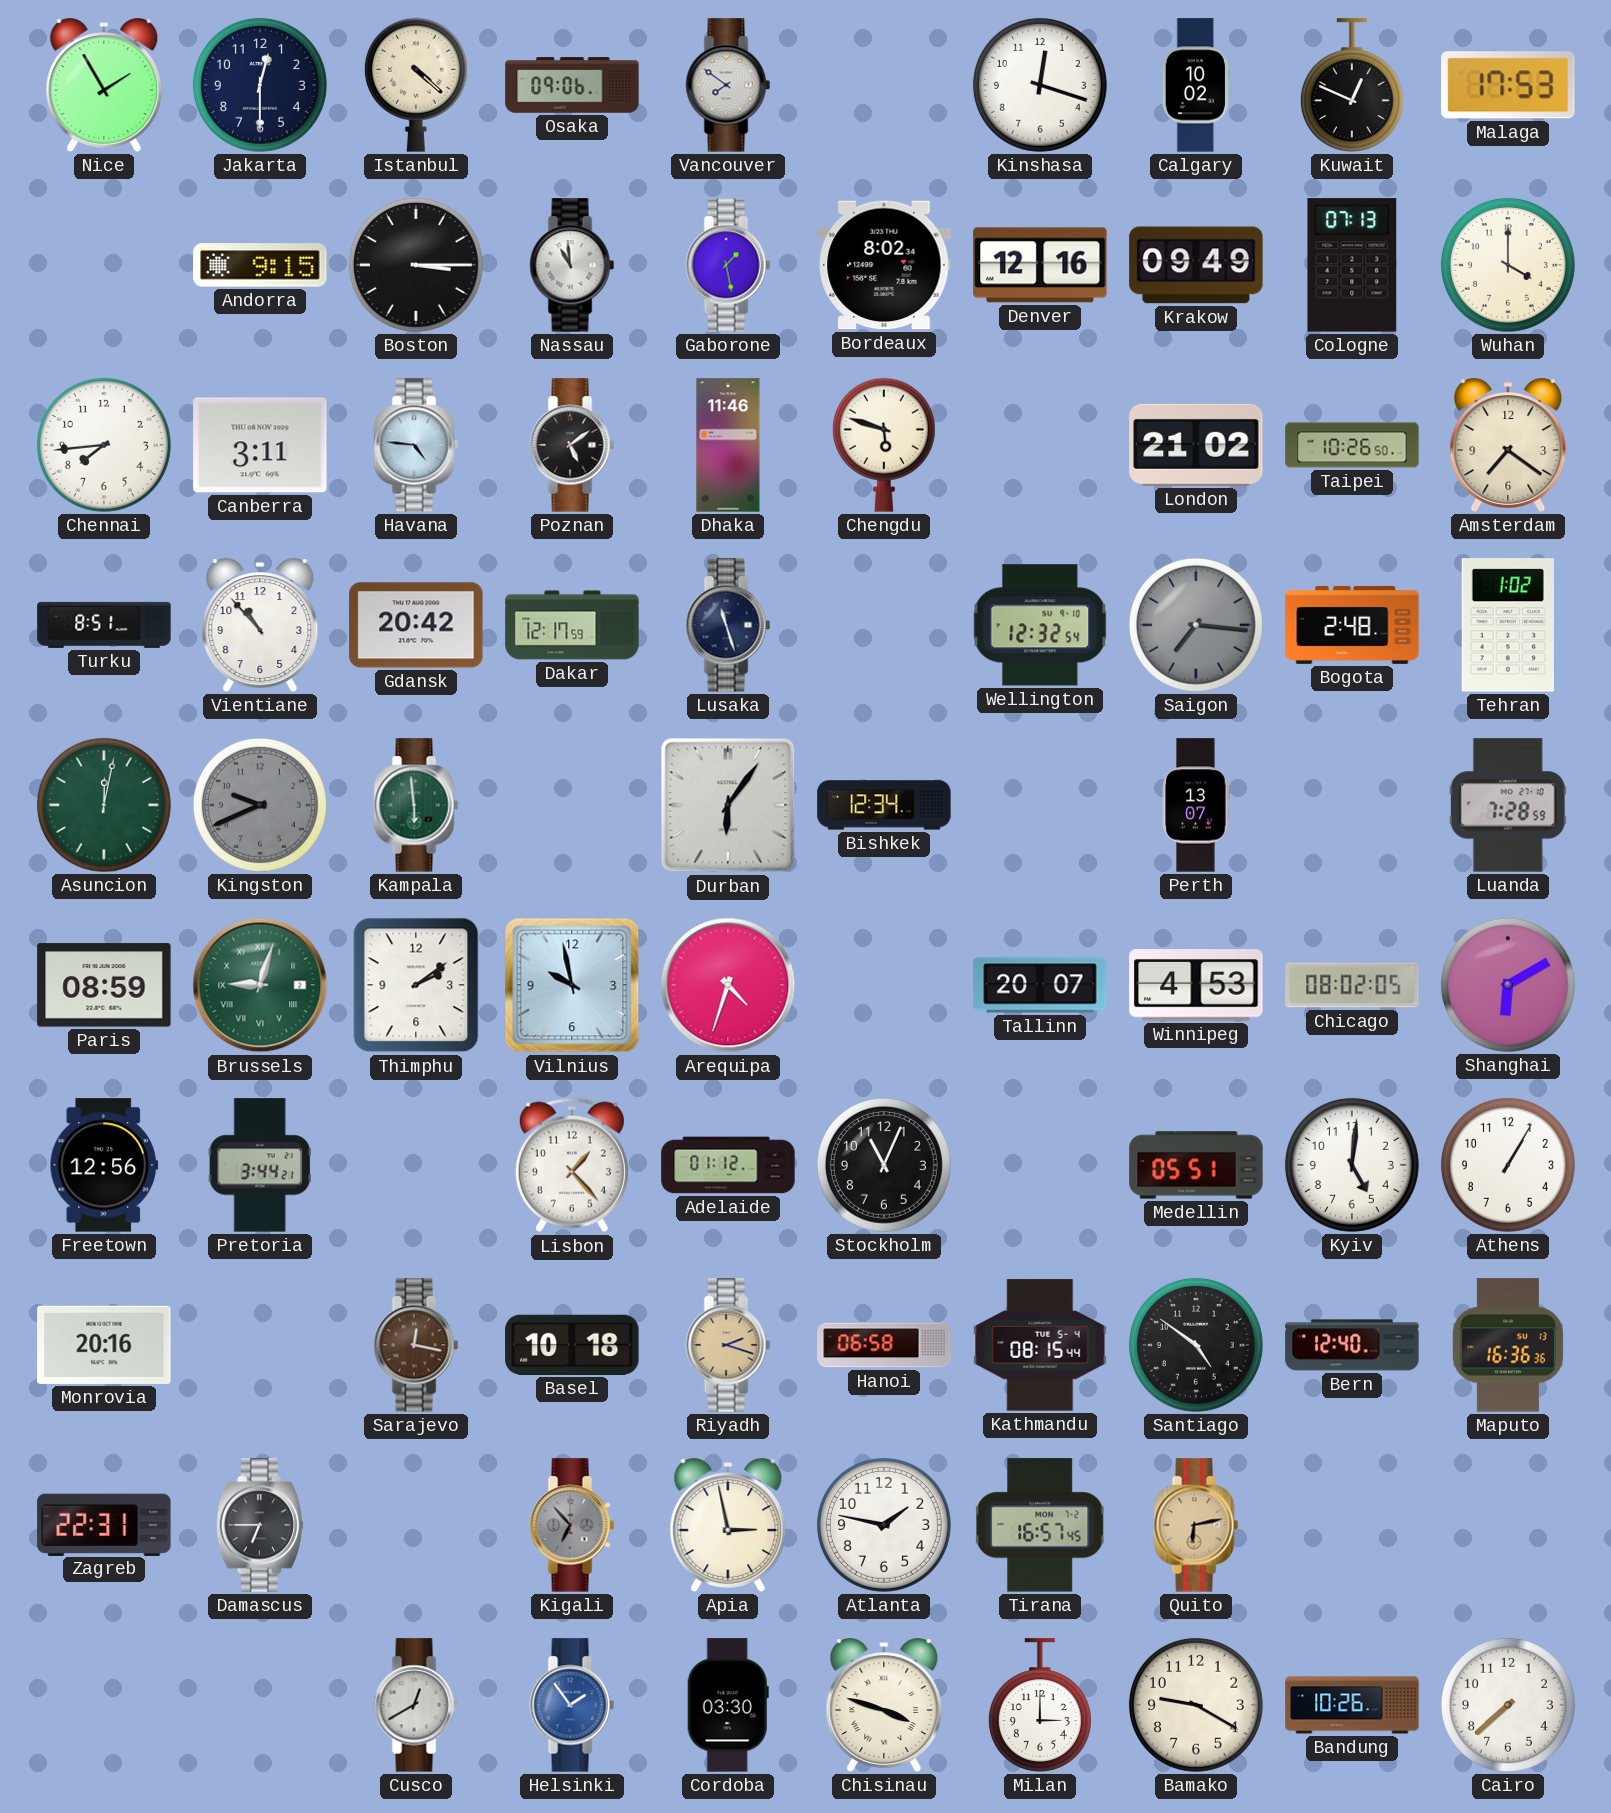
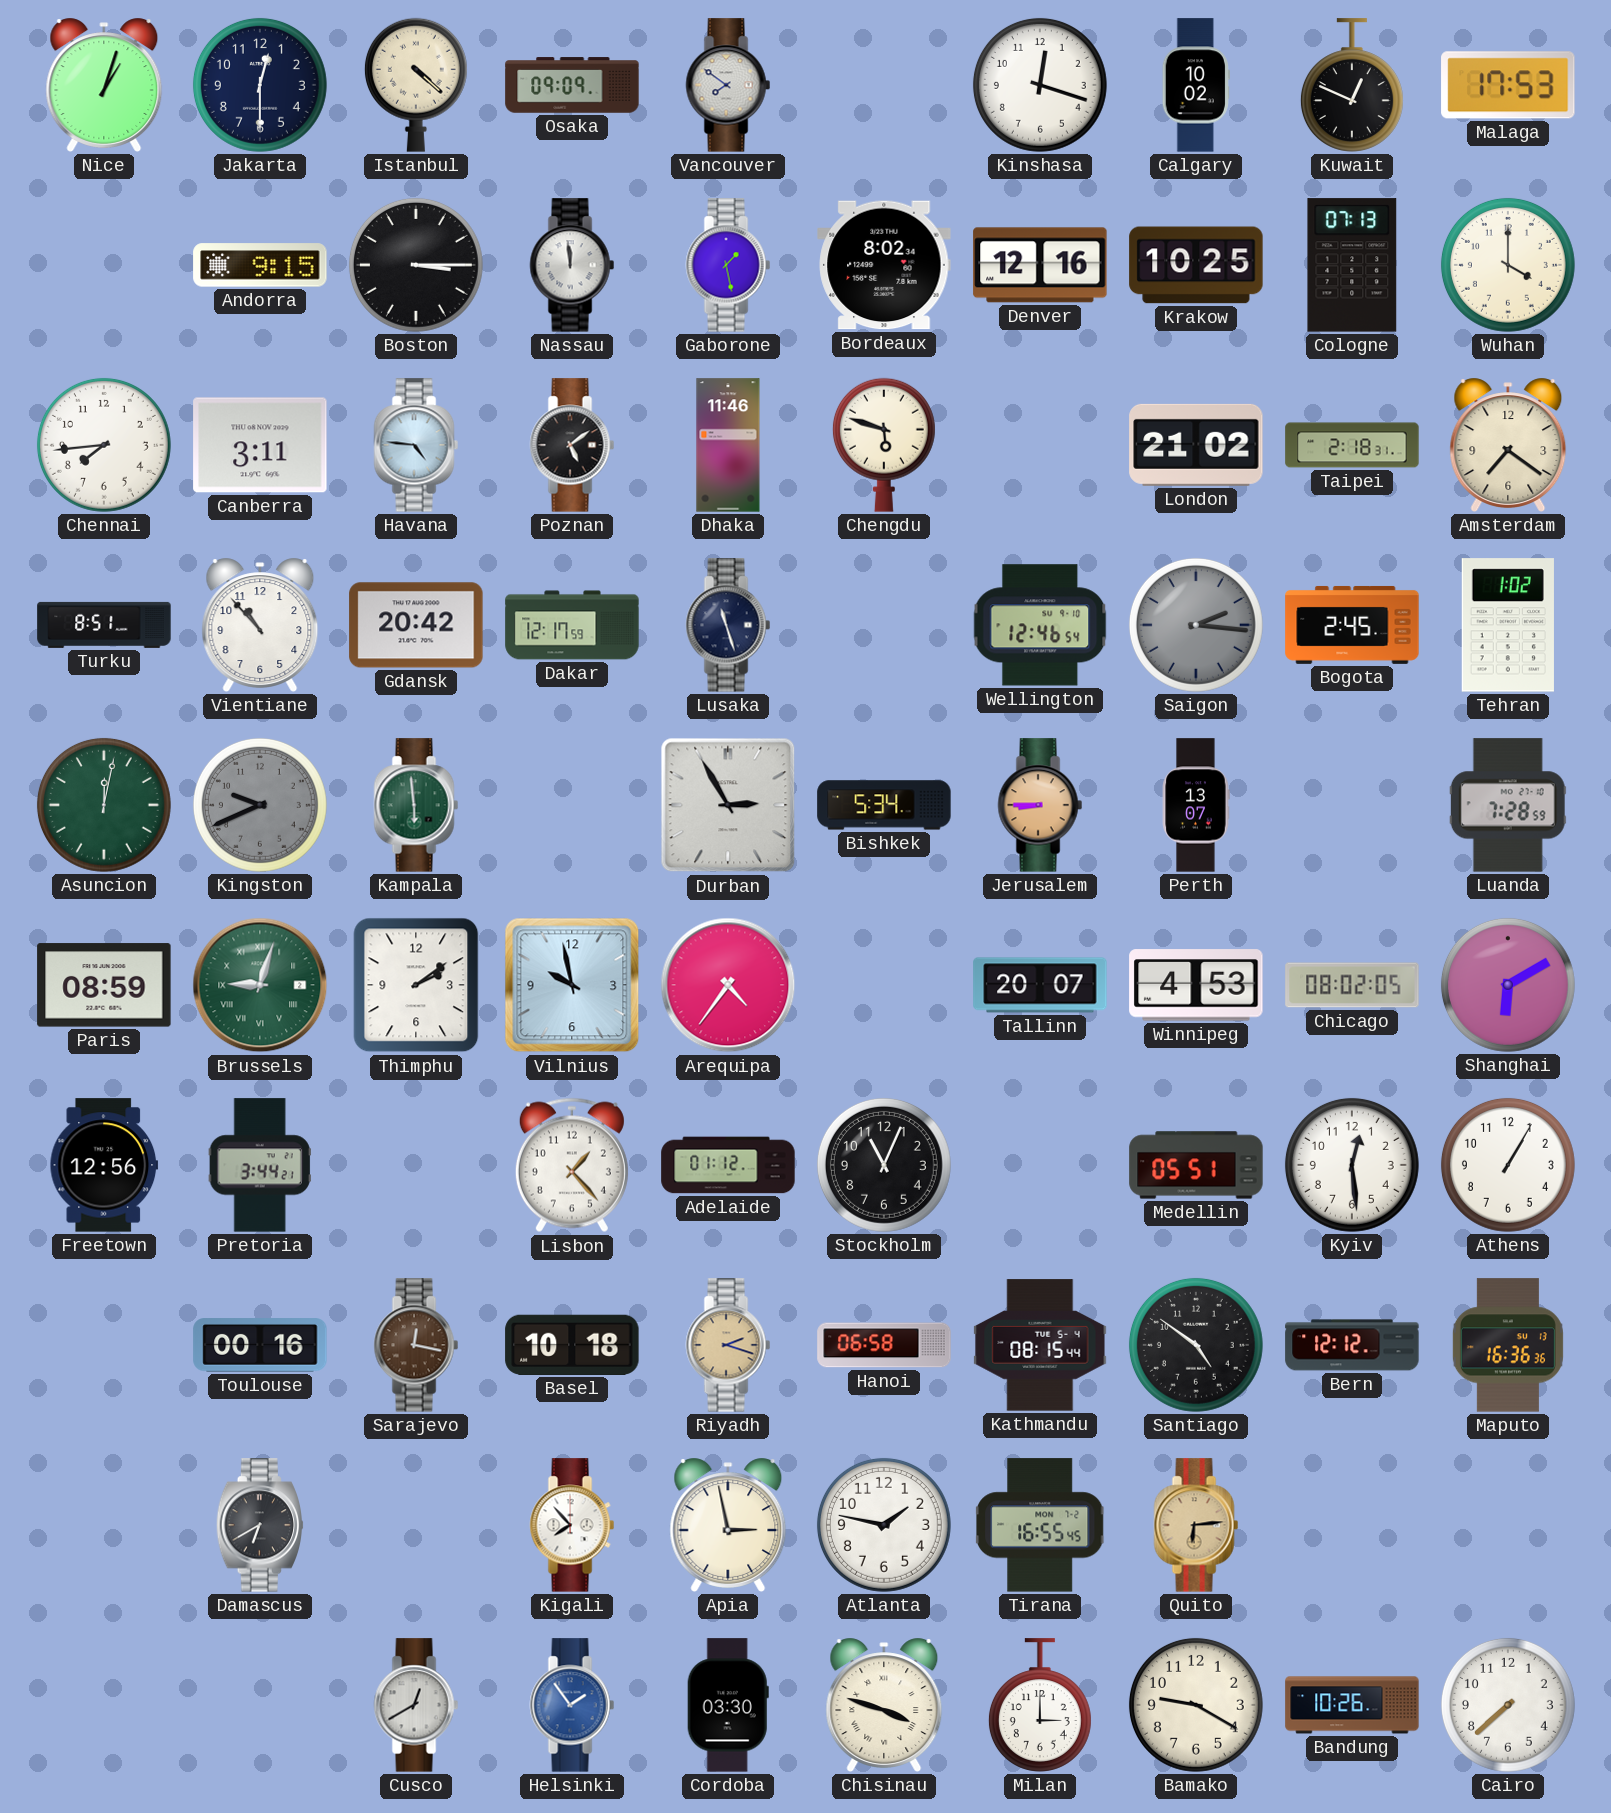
Nice: 1:55 -> 1:03
Osaka: 09:06 -> 09:09
Nassau: 10:59 -> 11:59
Krakow: 09:49 -> 10:25
Taipei: 10:26 -> 2:18
Wellington: 12:32 -> 12:46
Saigon: 7:16 -> 2:16
Bogota: 2:48 -> 2:45
Durban: 6:06 -> 2:55
Bishkek: 12:34 -> 5:34
Jerusalem: none -> 8:45
Arequipa: 4:33 -> 4:36
Kyiv: 5:01 -> 12:29
Monrovia: 20:16 -> none
Toulouse: none -> 00:16
Bern: 12:40 -> 12:12
Zagreb: 22:31 -> none
Damascus: 6:45 -> 6:40
Kigali: 6:53 -> 7:53
Kigali dial: grey -> white
Tirana: 16:57 -> 16:55
Quito: 6:13 -> 6:14
